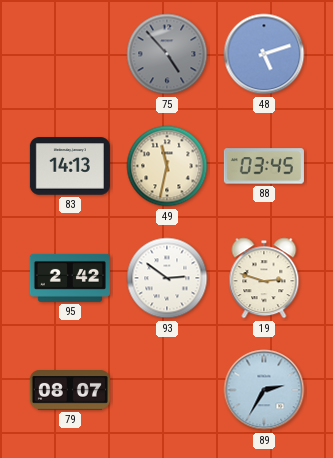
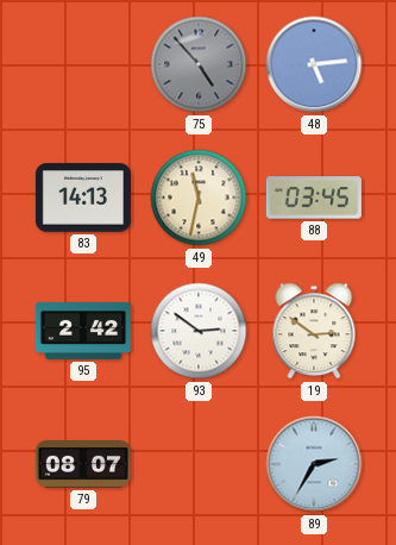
48: 5:12 -> 5:14
19: 2:48 -> 2:51
